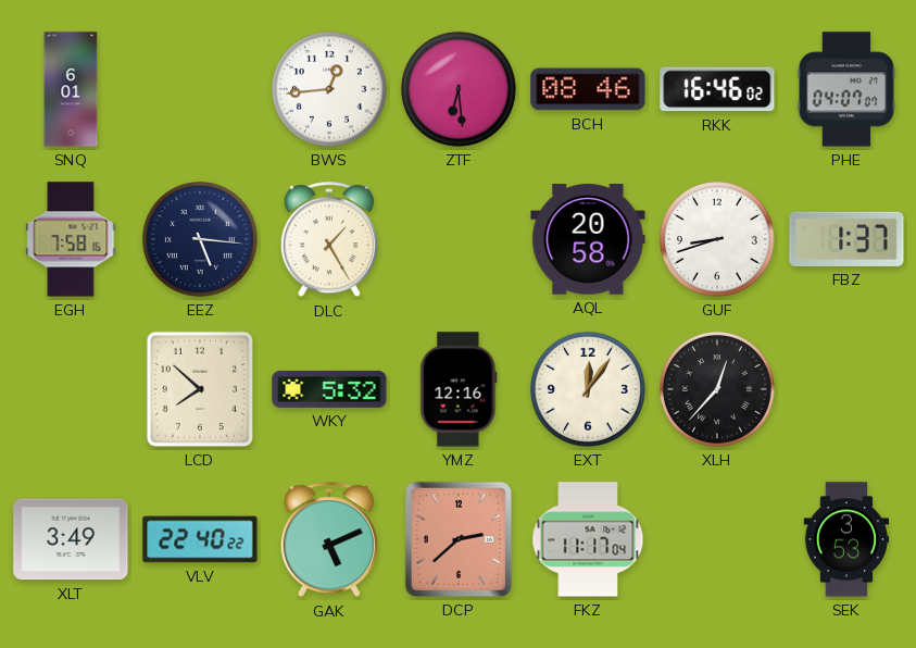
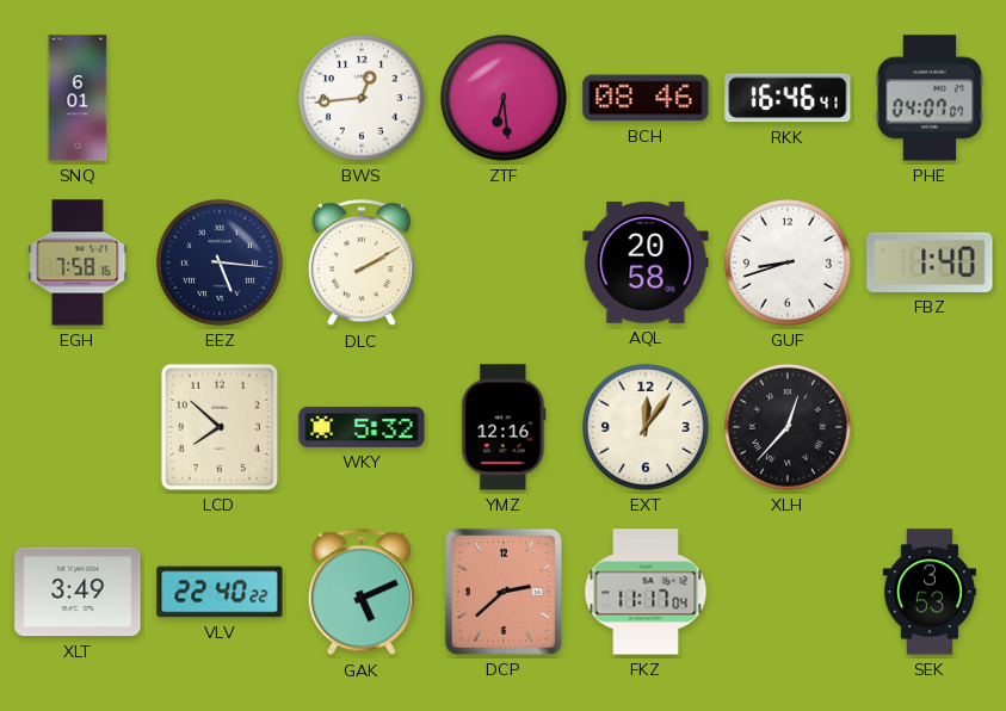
RKK: 16:46:02 -> 16:46:41
DLC: 1:25 -> 2:10
FBZ: 1:37 -> 1:40
